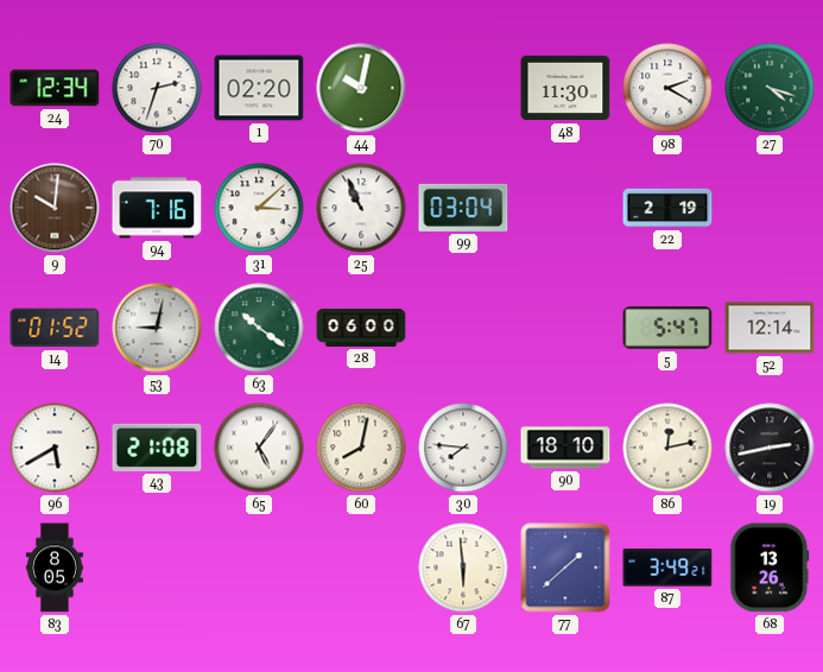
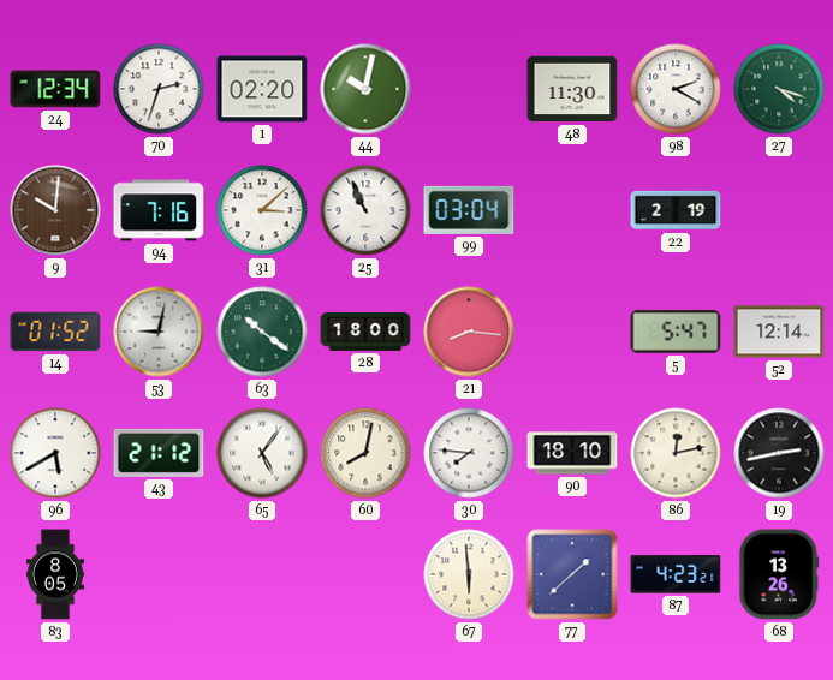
28: 06:00 -> 18:00
21: none -> 8:16
43: 21:08 -> 21:12
87: 3:49 -> 4:23
